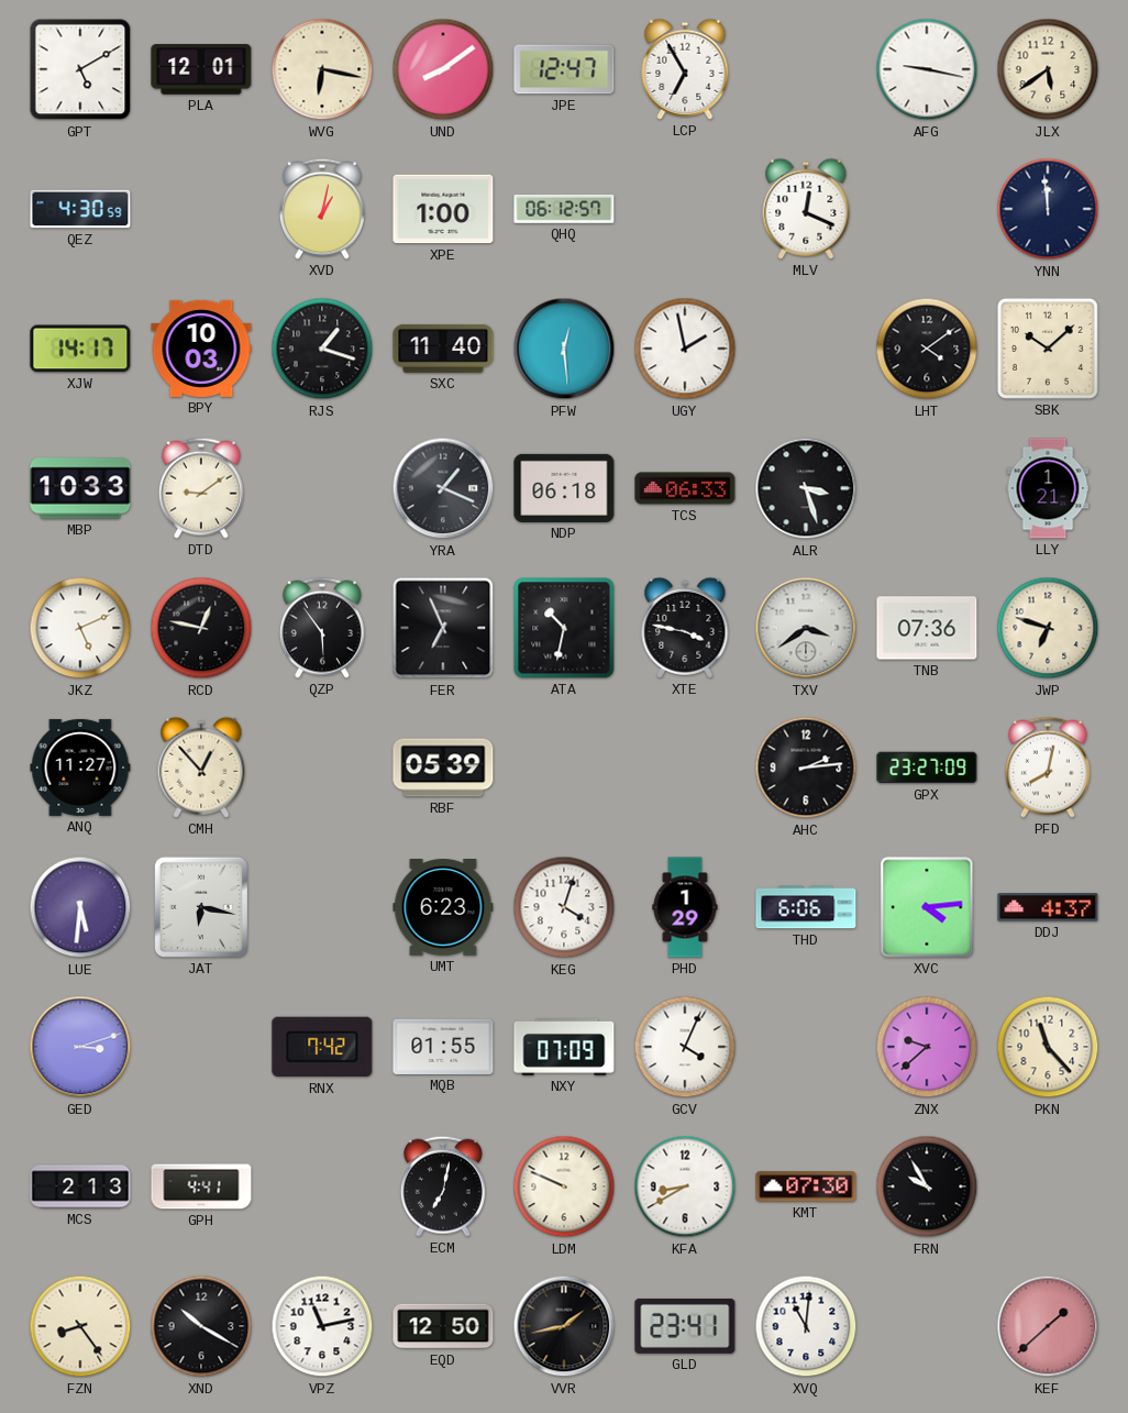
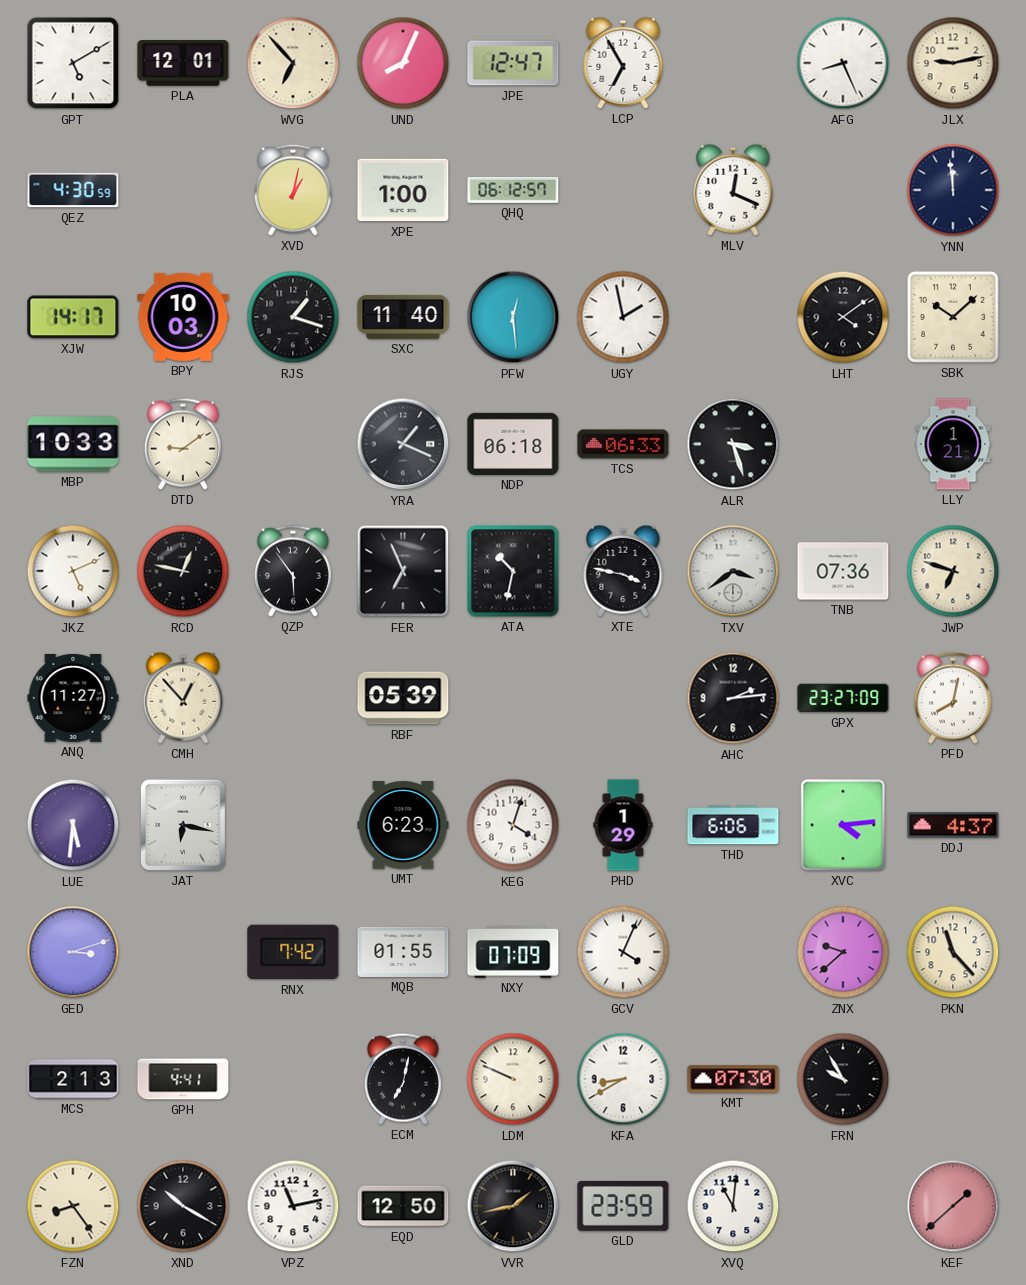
WVG: 6:17 -> 6:53
UND: 8:09 -> 8:04
AFG: 9:17 -> 8:26
JLX: 5:39 -> 9:13
GLD: 23:41 -> 23:59
